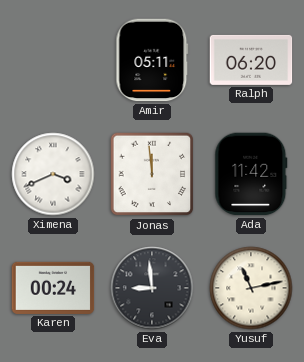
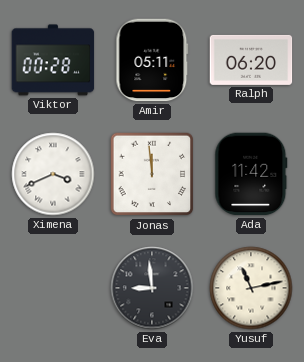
Viktor: none -> 00:28
Karen: 00:24 -> none
